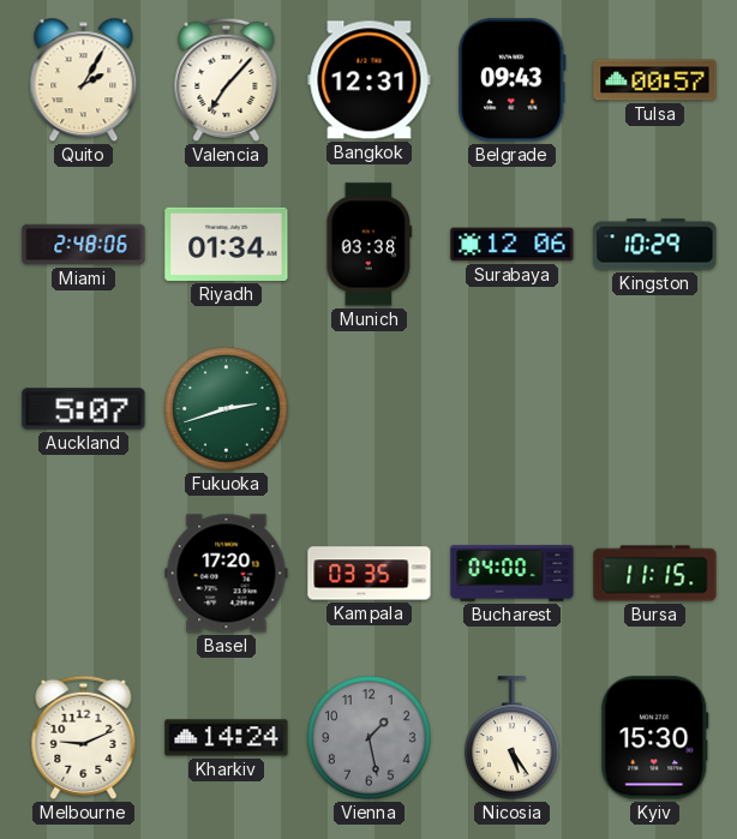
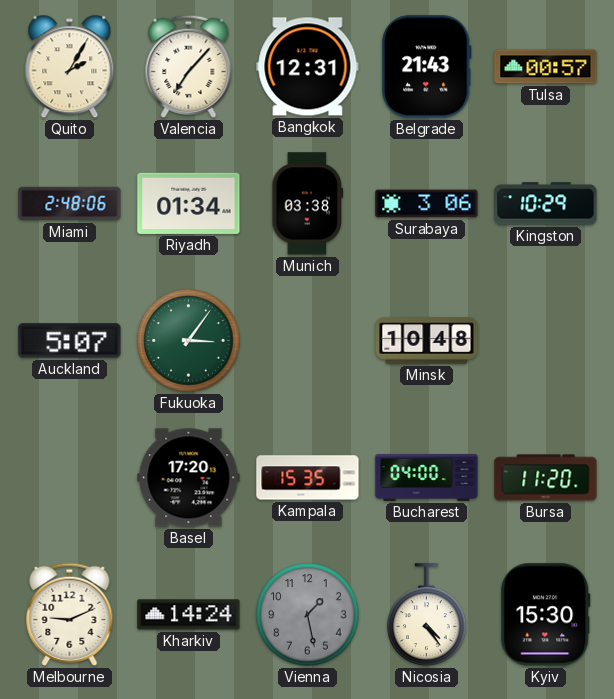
Belgrade: 09:43 -> 21:43
Surabaya: 12:06 -> 3:06
Fukuoka: 2:42 -> 3:06
Minsk: none -> 10:48
Kampala: 03:35 -> 15:35
Bursa: 11:15 -> 11:20
Nicosia: 5:24 -> 4:24
